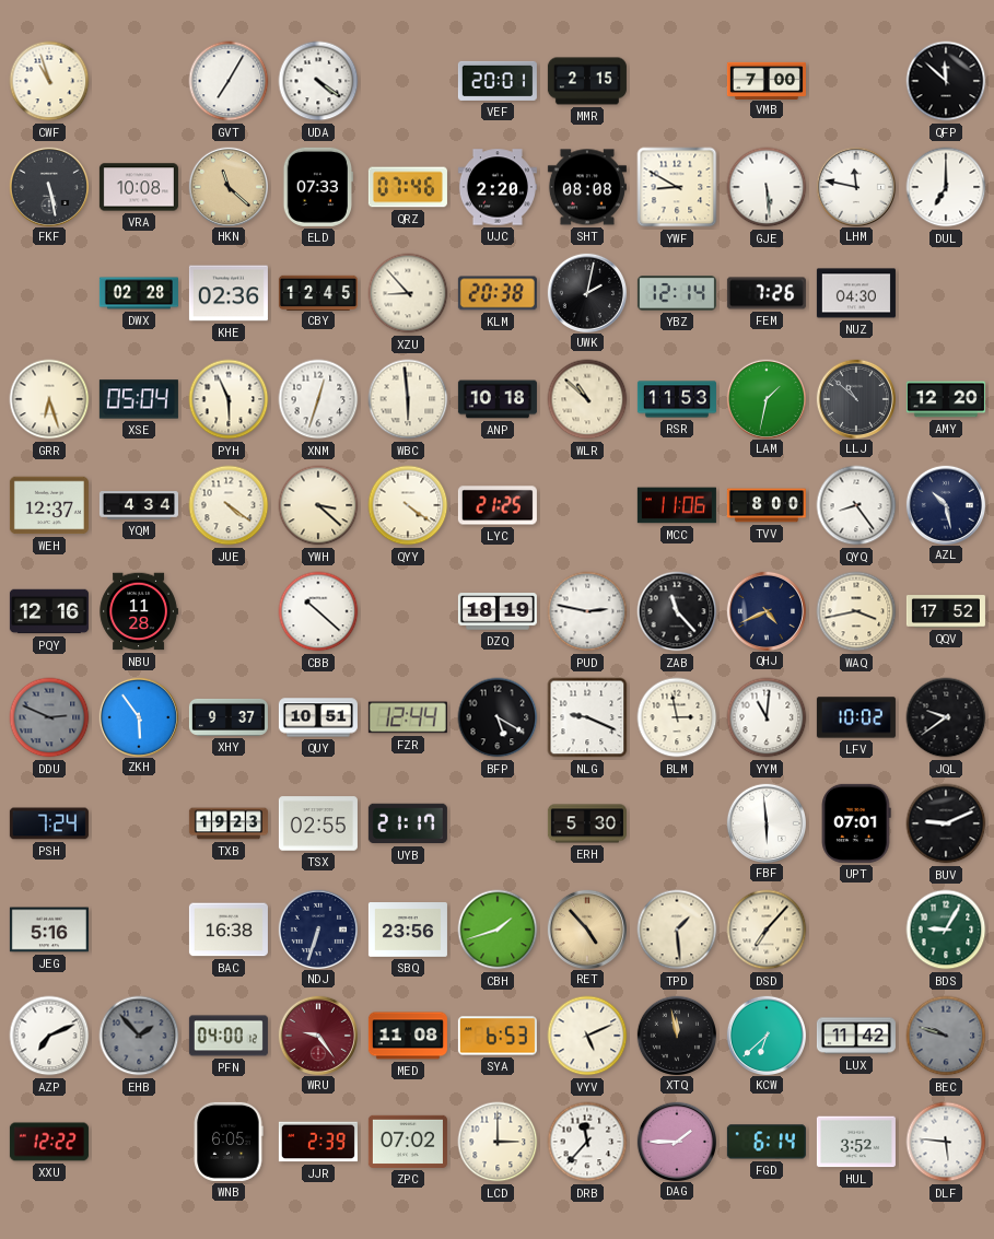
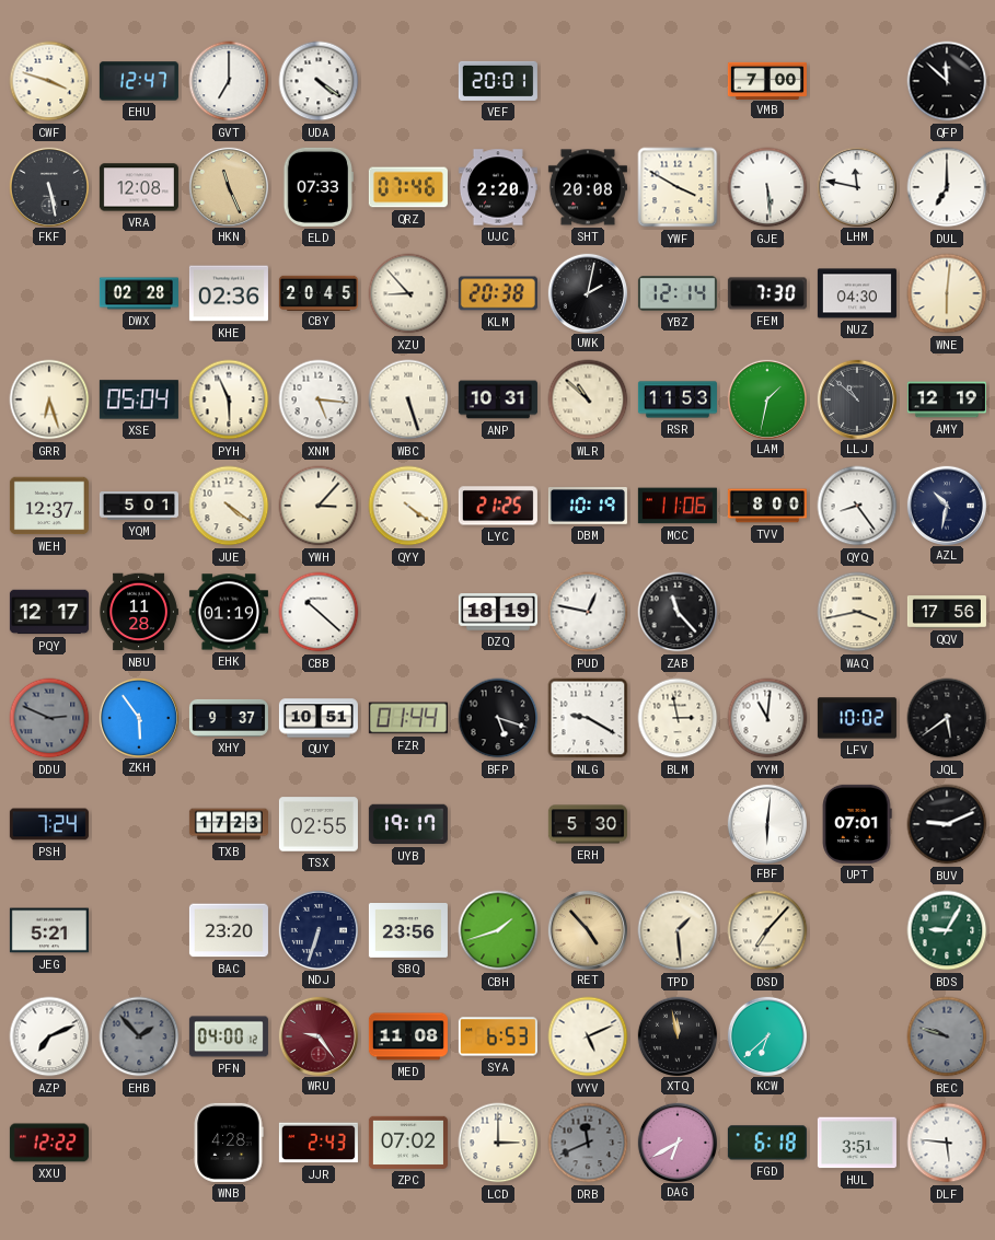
CWF: 10:57 -> 3:48
EHU: none -> 12:47
GVT: 7:05 -> 7:00
MMR: 2:15 -> none
VRA: 10:08 -> 12:08
HKN: 11:22 -> 11:26
SHT: 08:08 -> 20:08
YWF: 8:50 -> 3:50
CBY: 12:45 -> 20:45
FEM: 7:26 -> 7:30
WNE: none -> 6:01
XNM: 12:33 -> 5:16
WBC: 5:59 -> 5:27
ANP: 10:18 -> 10:31
AMY: 12:20 -> 12:19
YQM: 4:34 -> 5:01
YWH: 3:22 -> 3:07
DBM: none -> 10:19
AZL: 10:28 -> 10:32
PQY: 12:16 -> 12:17
EHK: none -> 01:19
PUD: 2:47 -> 12:47
QHJ: 4:41 -> none
QQV: 17:52 -> 17:56
FZR: 12:44 -> 01:44
BFP: 5:20 -> 5:18
NLG: 9:19 -> 9:20
JQL: 9:39 -> 5:39
TXB: 19:23 -> 17:23
UYB: 21:17 -> 19:17
FBF: 5:59 -> 6:01
JEG: 5:16 -> 5:21
BAC: 16:38 -> 23:20
LUX: 11:42 -> none
WNB: 6:05 -> 4:28
JJR: 2:39 -> 2:43
DRB: 11:37 -> 11:41
DRB dial: white -> grey
DAG: 1:45 -> 6:40
FGD: 6:14 -> 6:18
HUL: 3:52 -> 3:51
